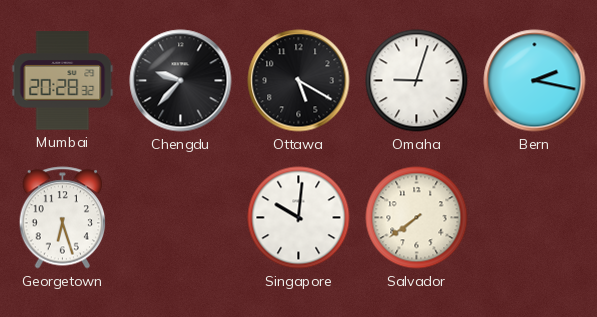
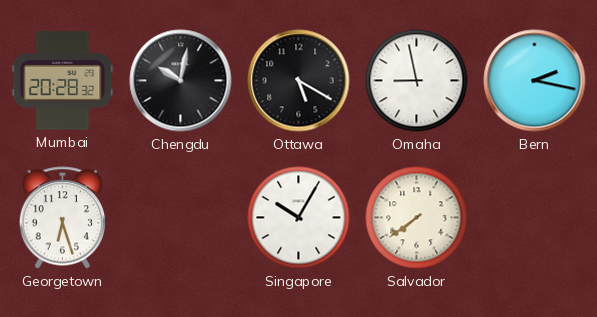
Chengdu: 9:37 -> 10:02
Omaha: 9:03 -> 8:58
Singapore: 10:01 -> 10:05
